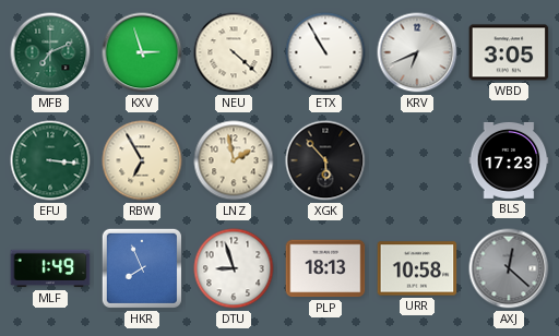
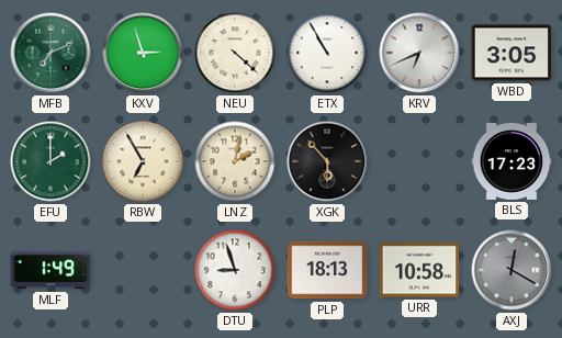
EFU: 3:16 -> 2:00
LNZ: 1:58 -> 2:02
HKR: 7:56 -> none
AXJ: 12:22 -> 12:20
